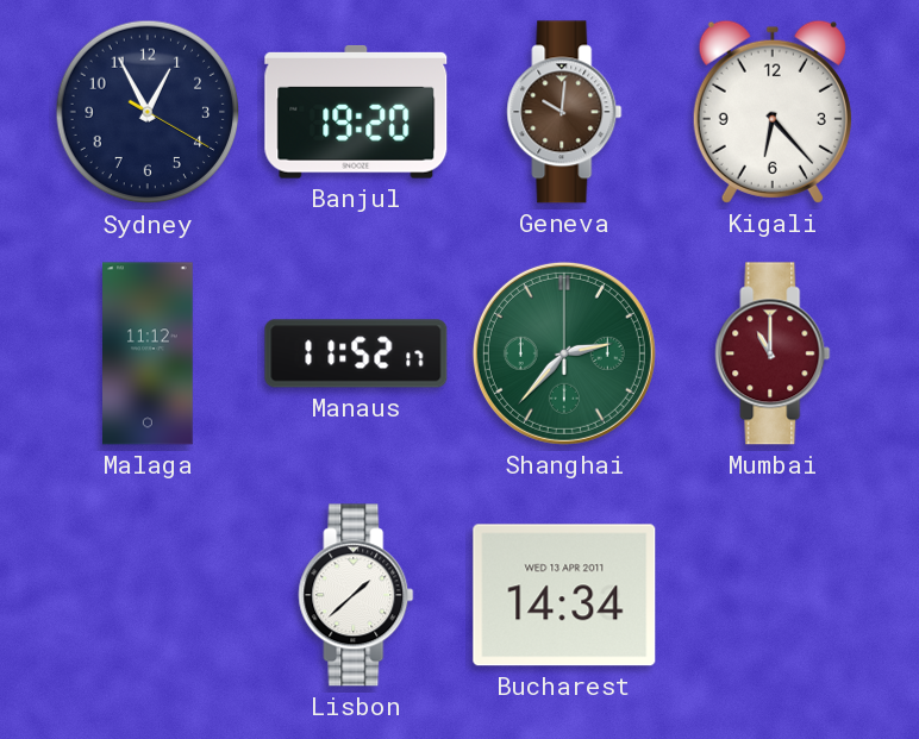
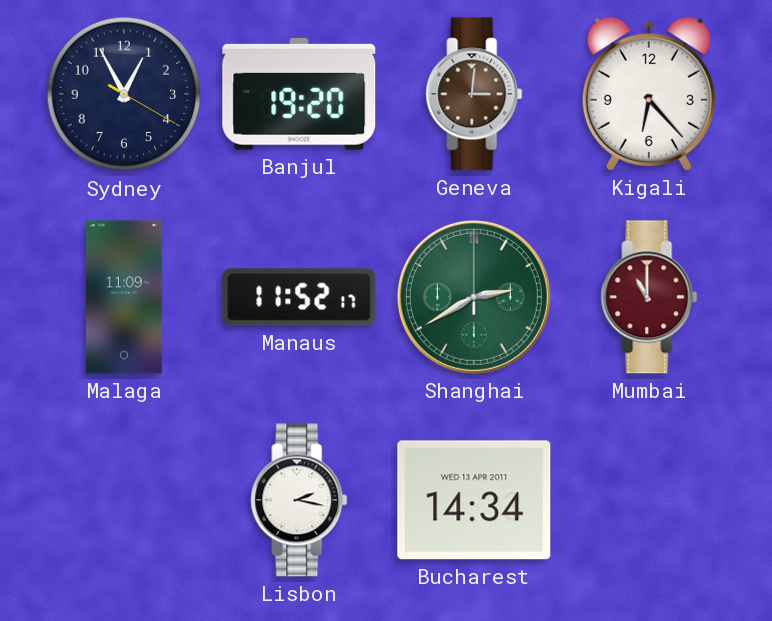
Geneva: 10:01 -> 3:01
Malaga: 11:12 -> 11:09
Shanghai: 2:37 -> 2:40
Lisbon: 1:38 -> 2:17
